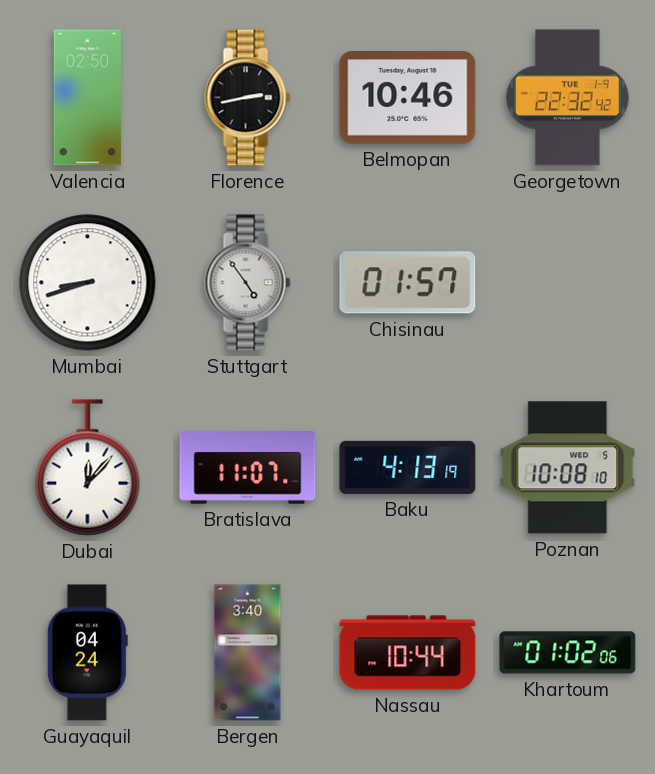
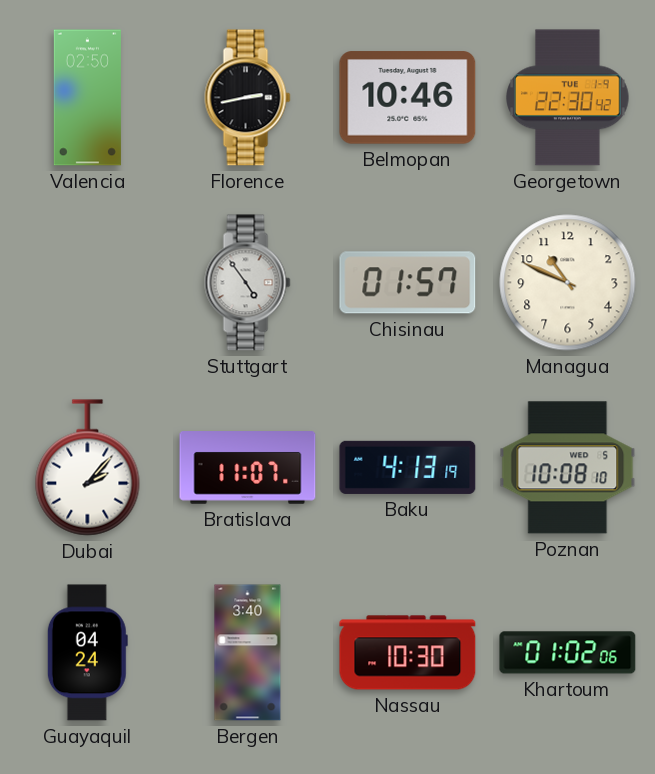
Georgetown: 22:32 -> 22:30
Mumbai: 8:42 -> none
Managua: none -> 10:49
Dubai: 12:07 -> 2:07
Nassau: 10:44 -> 10:30
